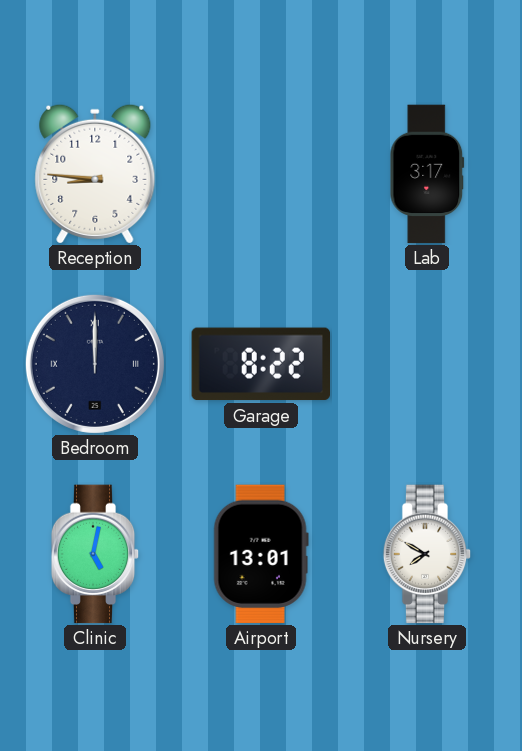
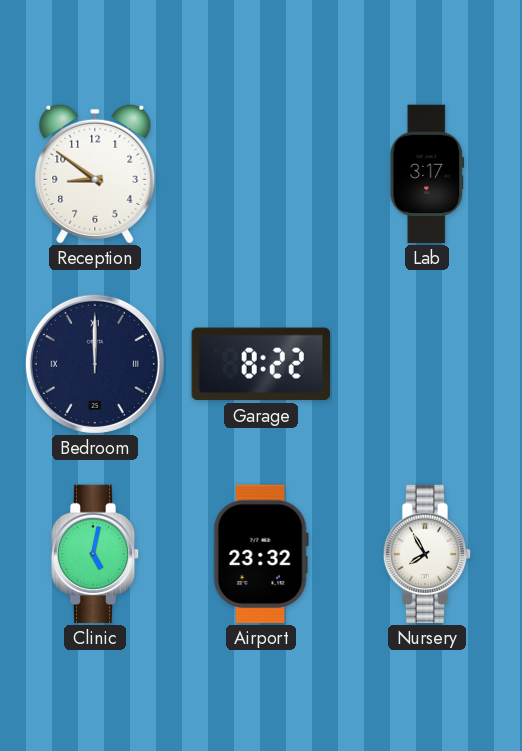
Reception: 8:46 -> 8:51
Airport: 13:01 -> 23:32
Nursery: 7:50 -> 7:55
